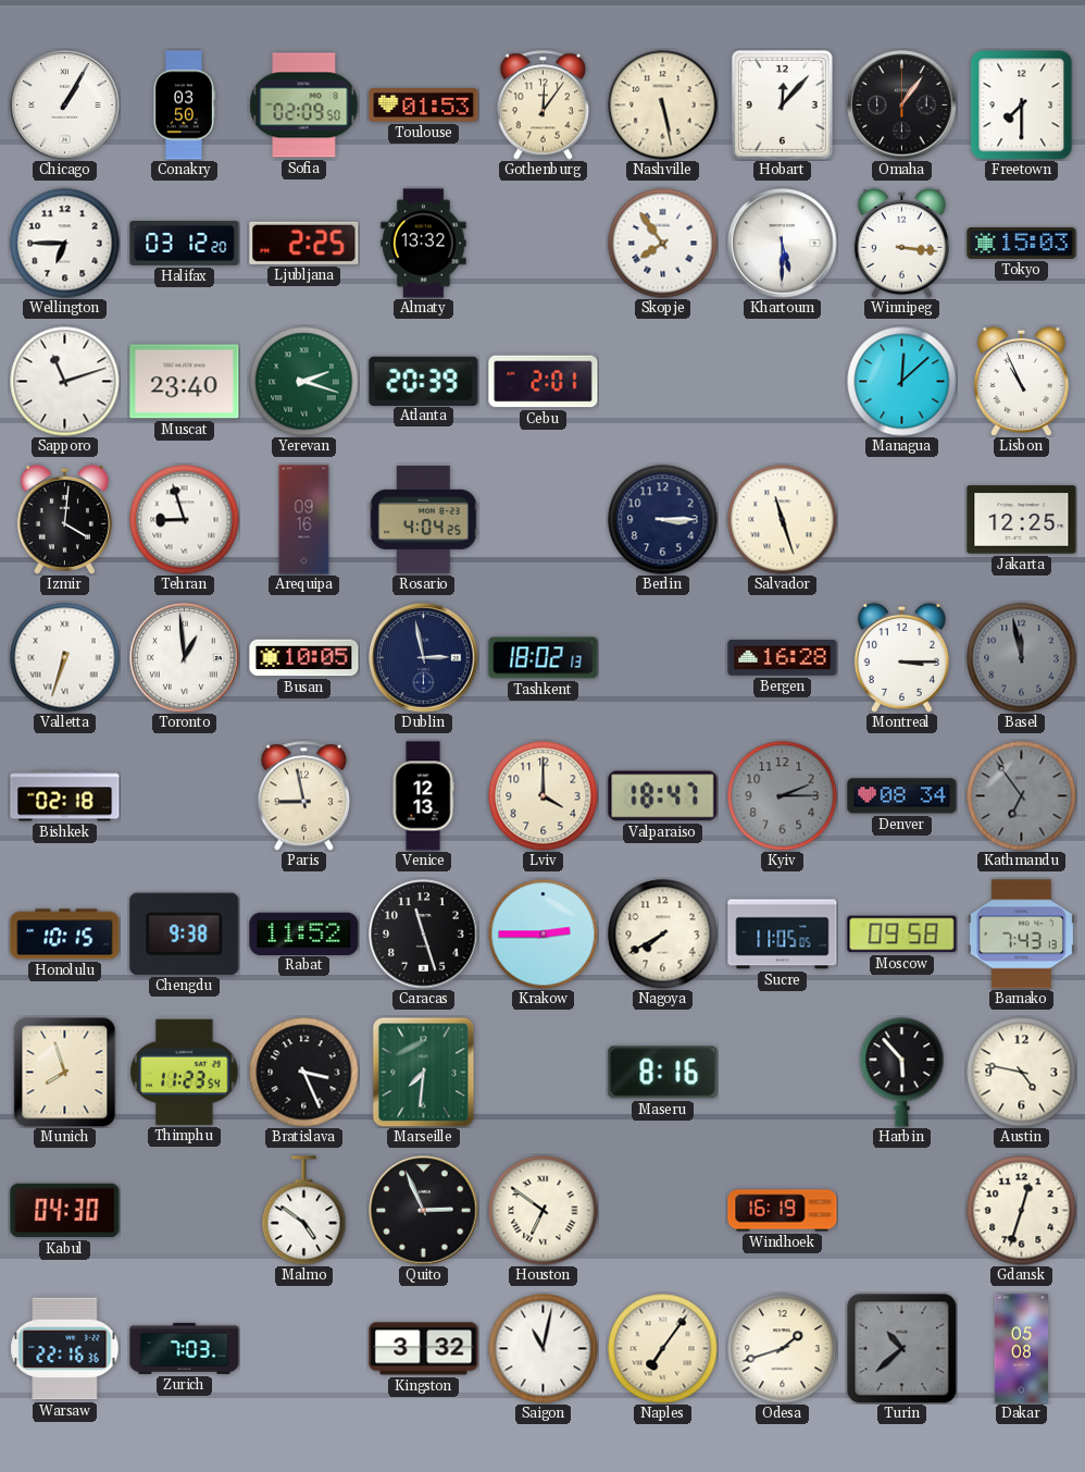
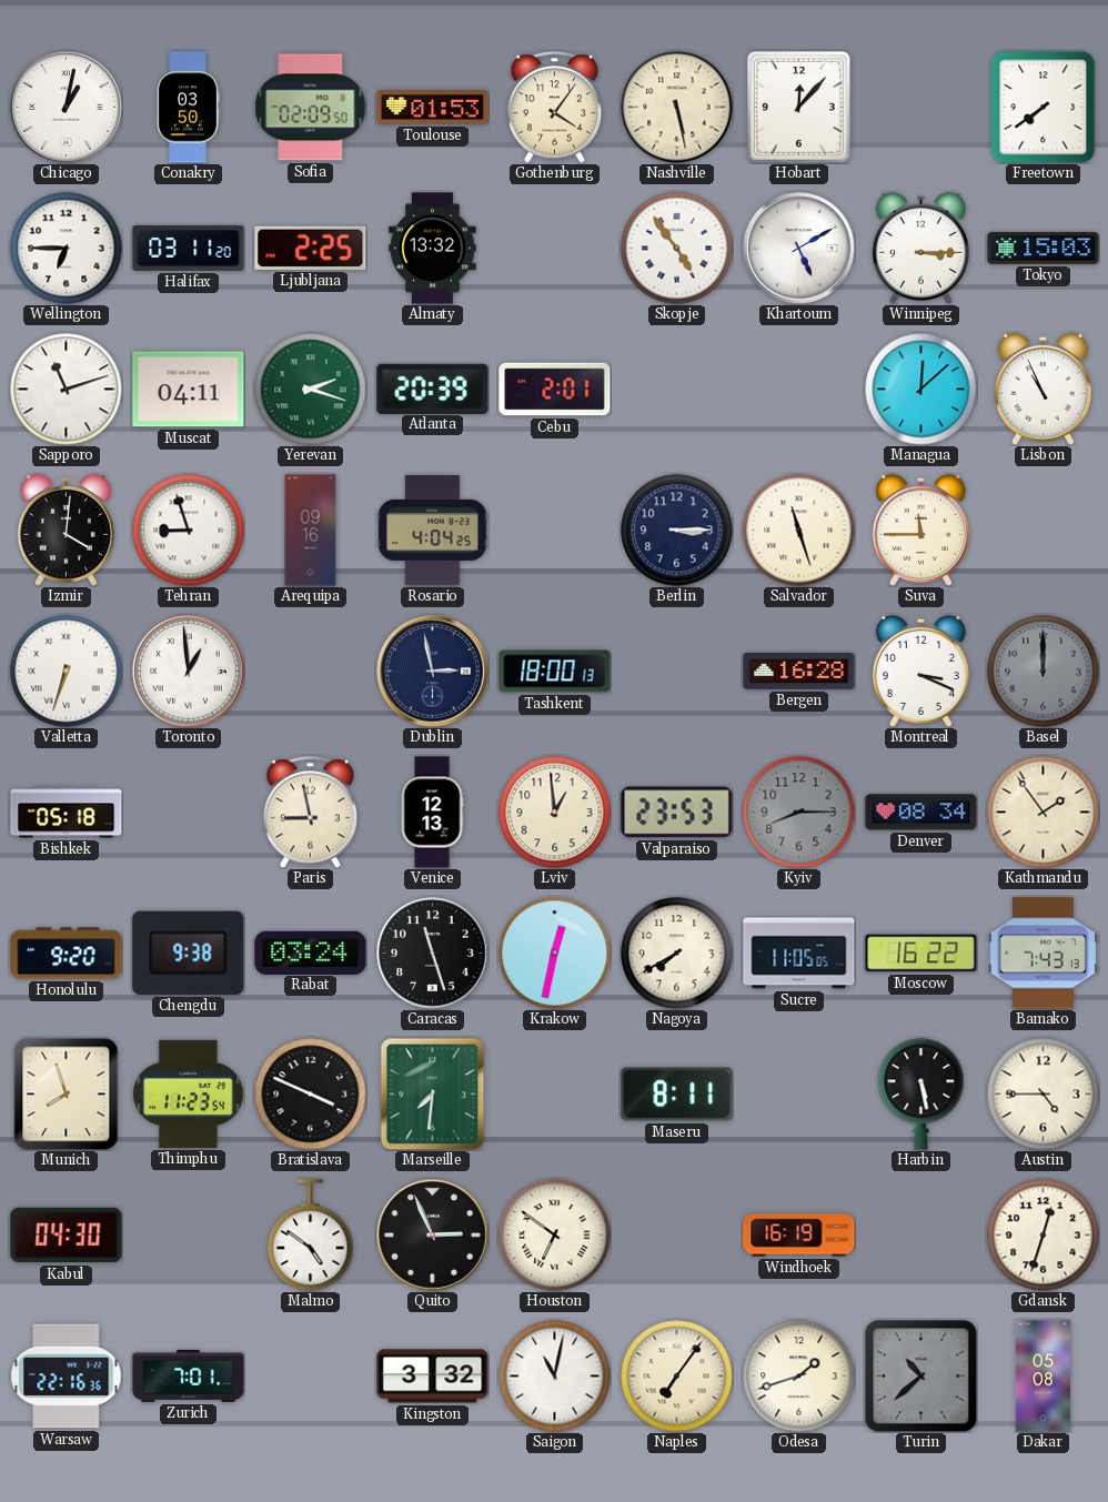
Chicago: 1:05 -> 1:02
Gothenburg: 12:06 -> 4:06
Omaha: 1:06 -> none
Freetown: 7:30 -> 7:39
Halifax: 03:12 -> 03:11
Skopje: 7:54 -> 4:54
Khartoum: 5:30 -> 5:10
Winnipeg: 3:16 -> 3:15
Muscat: 23:40 -> 04:11
Suva: none -> 11:45
Jakarta: 12:25 -> none
Busan: 10:05 -> none
Tashkent: 18:02 -> 18:00
Montreal: 3:15 -> 3:19
Basel: 11:58 -> 12:00
Bishkek: 02:18 -> 05:18
Lviv: 4:00 -> 12:59
Valparaiso: 18:47 -> 23:53
Kyiv: 2:15 -> 8:15
Kathmandu: 6:54 -> 1:54
Kathmandu dial: grey -> cream
Honolulu: 10:15 -> 9:20
Rabat: 11:52 -> 03:24
Krakow: 2:45 -> 12:32
Moscow: 09:58 -> 16:22
Bratislava: 3:26 -> 3:49
Maseru: 8:16 -> 8:11
Harbin: 5:53 -> 5:28
Austin: 4:47 -> 4:45
Zurich: 7:03 -> 7:01
